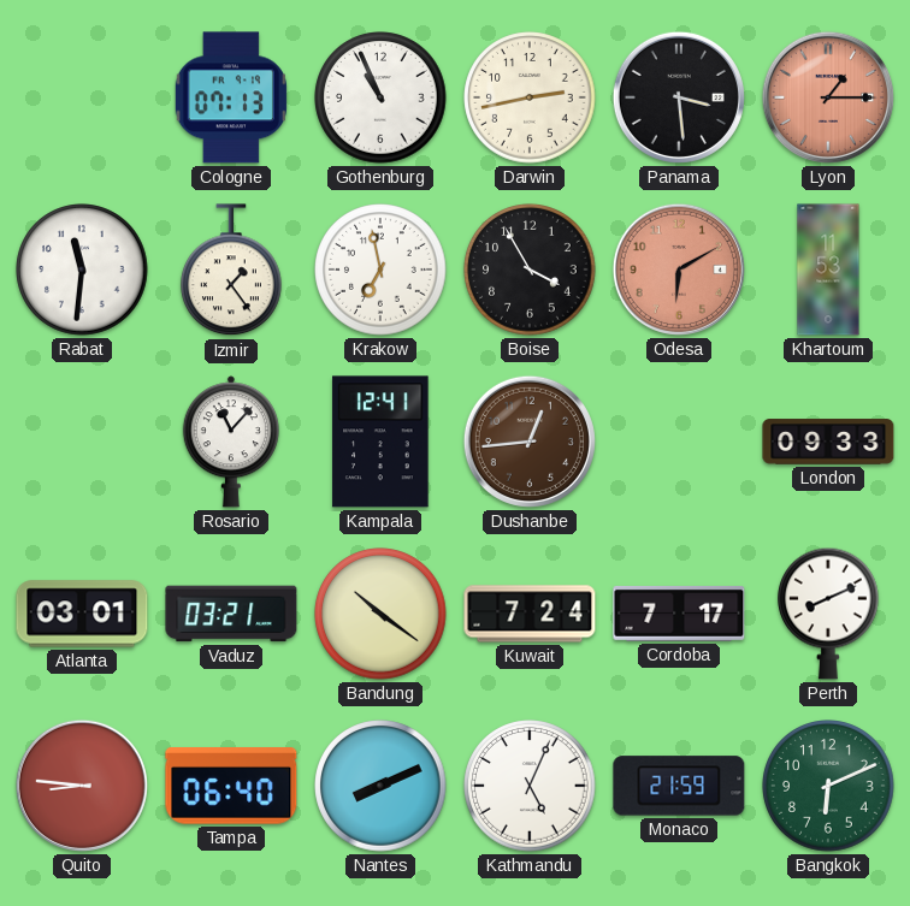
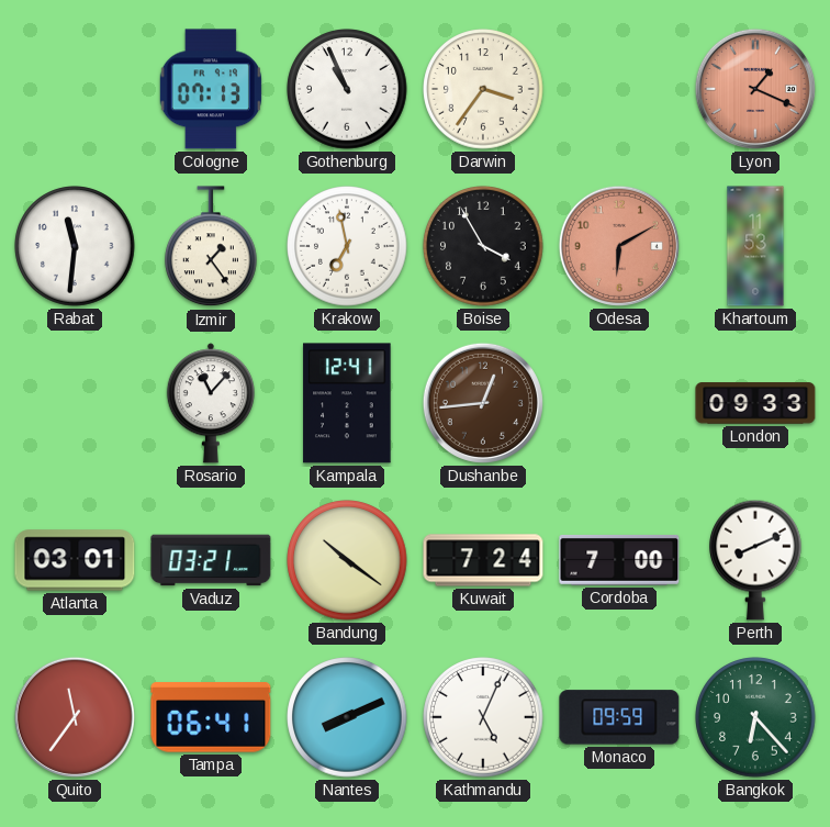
Darwin: 2:43 -> 3:36
Panama: 3:29 -> none
Lyon: 1:15 -> 1:19
Cordoba: 7:17 -> 7:00
Quito: 8:46 -> 11:36
Tampa: 06:40 -> 06:41
Monaco: 21:59 -> 09:59
Bangkok: 6:11 -> 6:23
